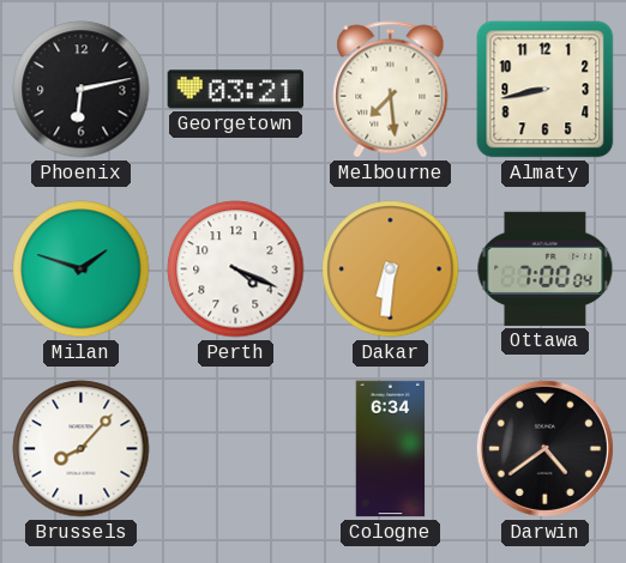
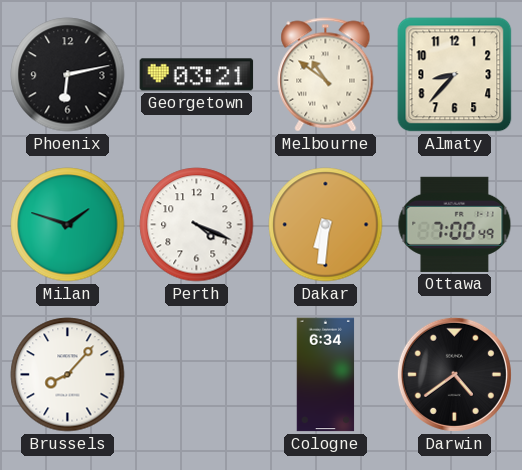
Melbourne: 7:29 -> 10:51
Almaty: 8:43 -> 8:37
Ottawa: 7:00:04 -> 7:00:49
